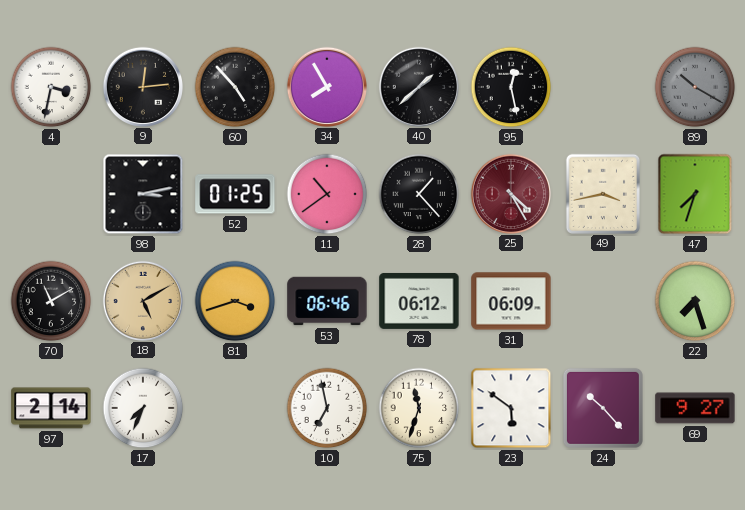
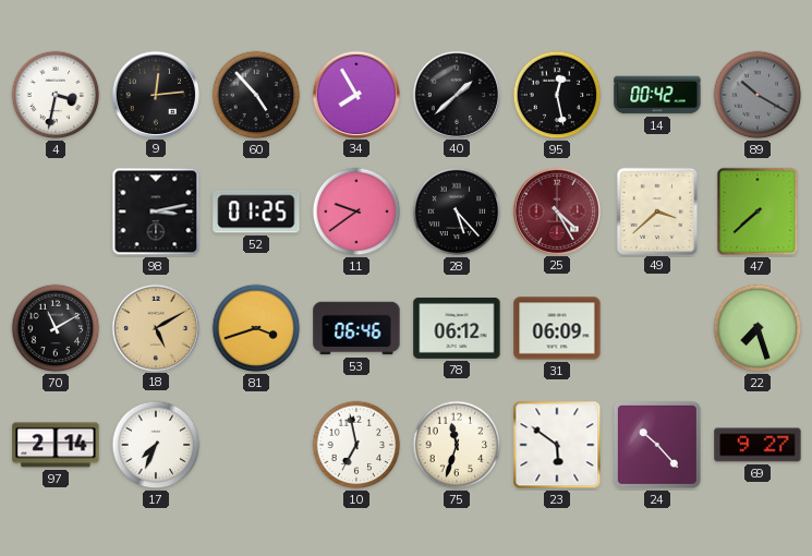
14: none -> 00:42
11: 10:39 -> 9:39
28: 1:23 -> 5:23
49: 3:43 -> 3:38
47: 7:33 -> 7:38
